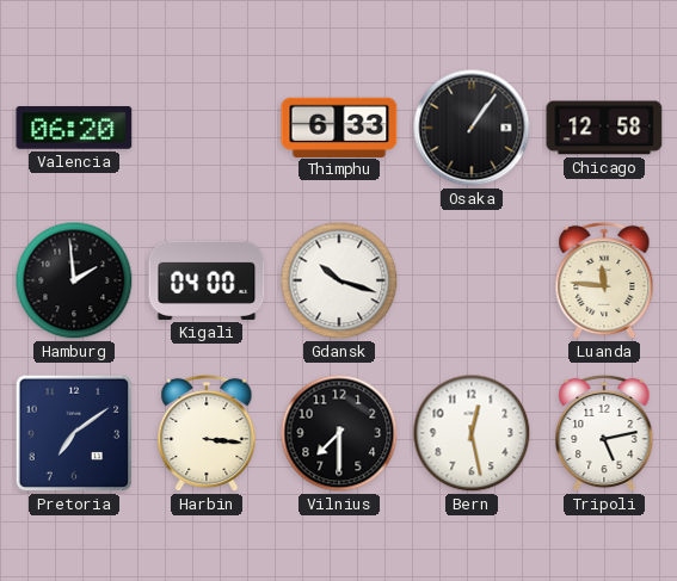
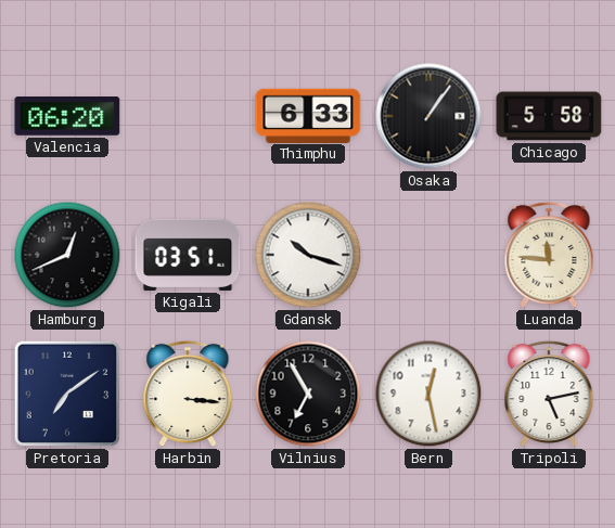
Chicago: 12:58 -> 5:58
Hamburg: 1:59 -> 12:41
Kigali: 04:00 -> 03:51
Vilnius: 7:30 -> 6:55
